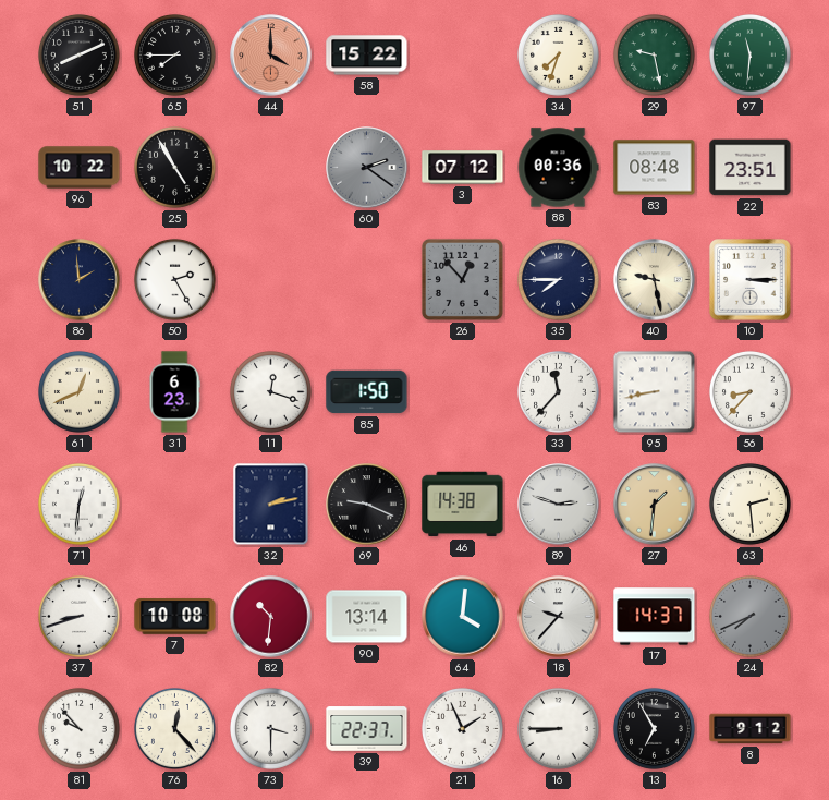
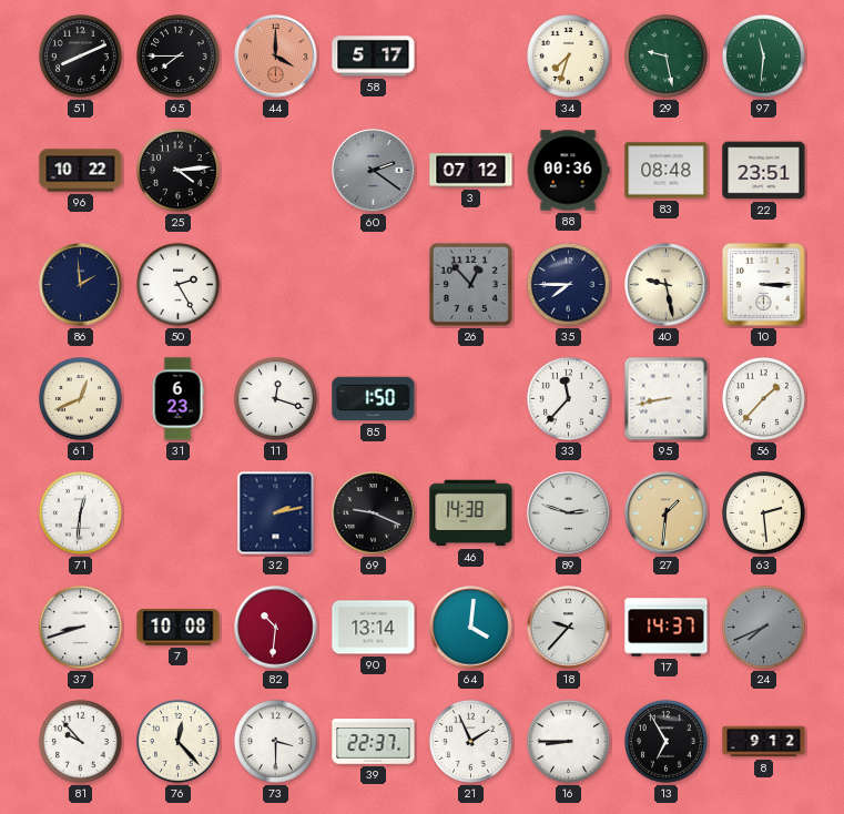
58: 15:22 -> 5:17
25: 4:55 -> 4:14
56: 8:37 -> 1:37
